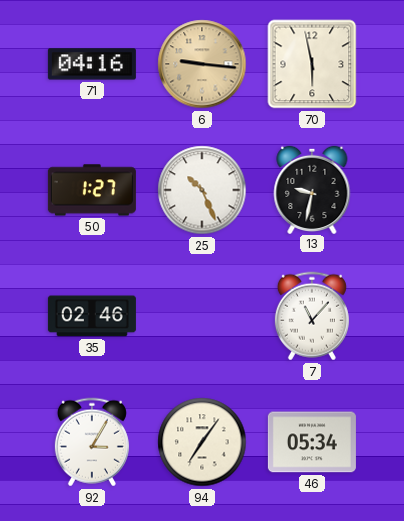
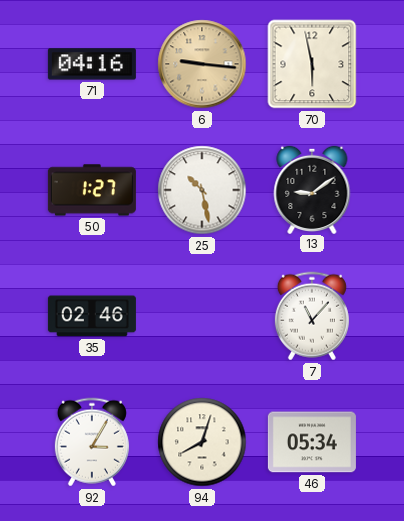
25: 10:26 -> 10:28
13: 9:32 -> 9:09
94: 7:06 -> 8:03
